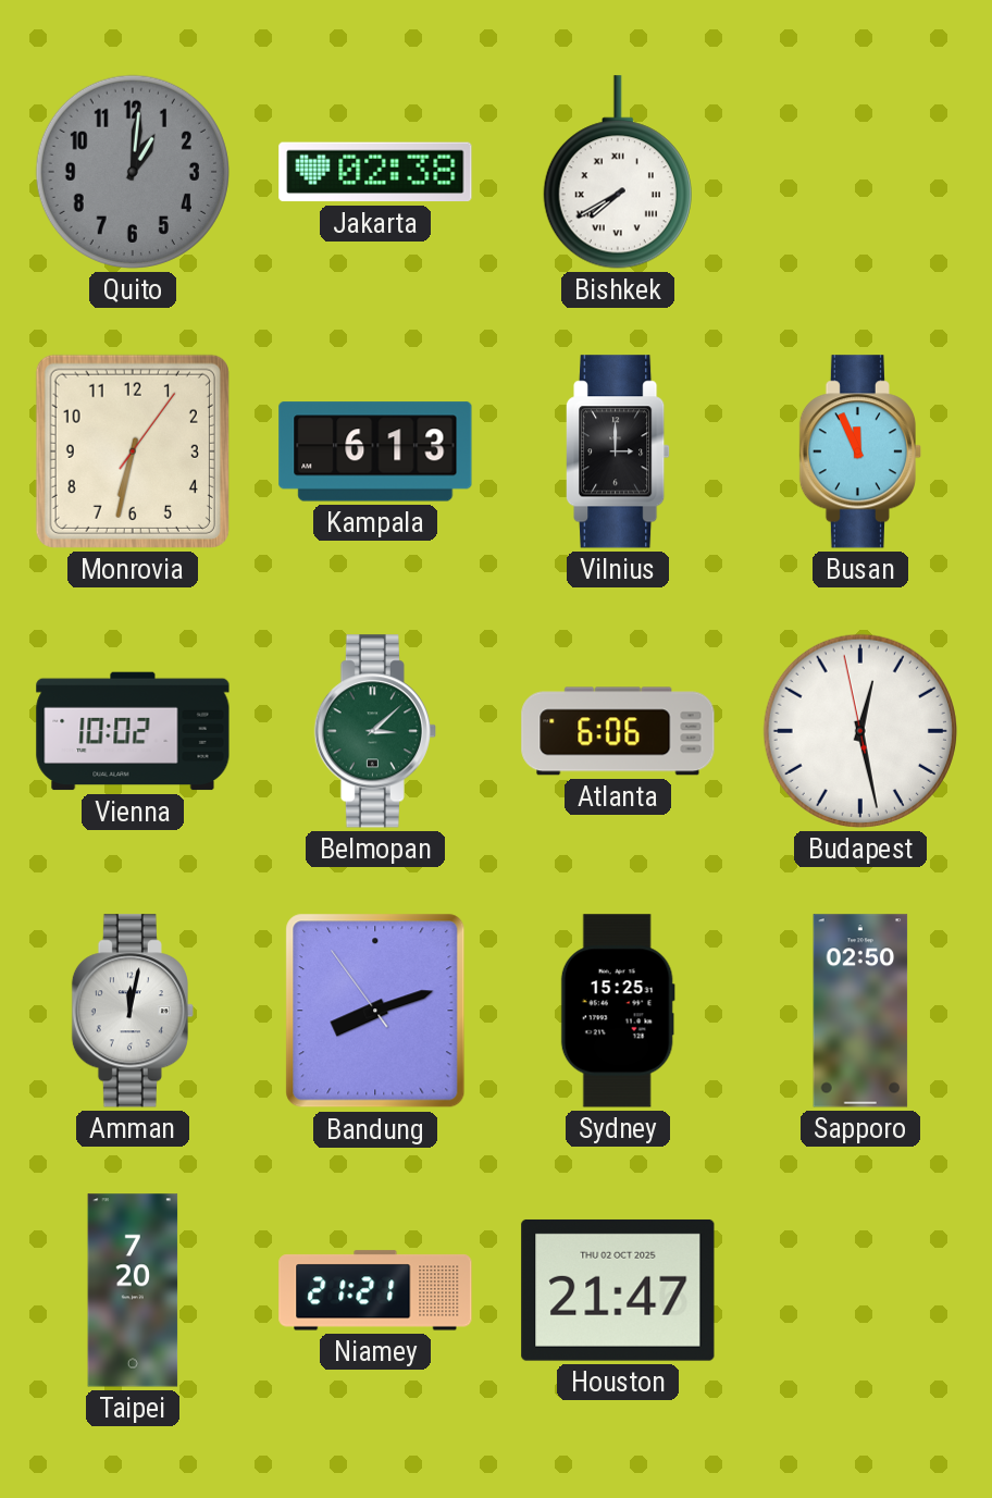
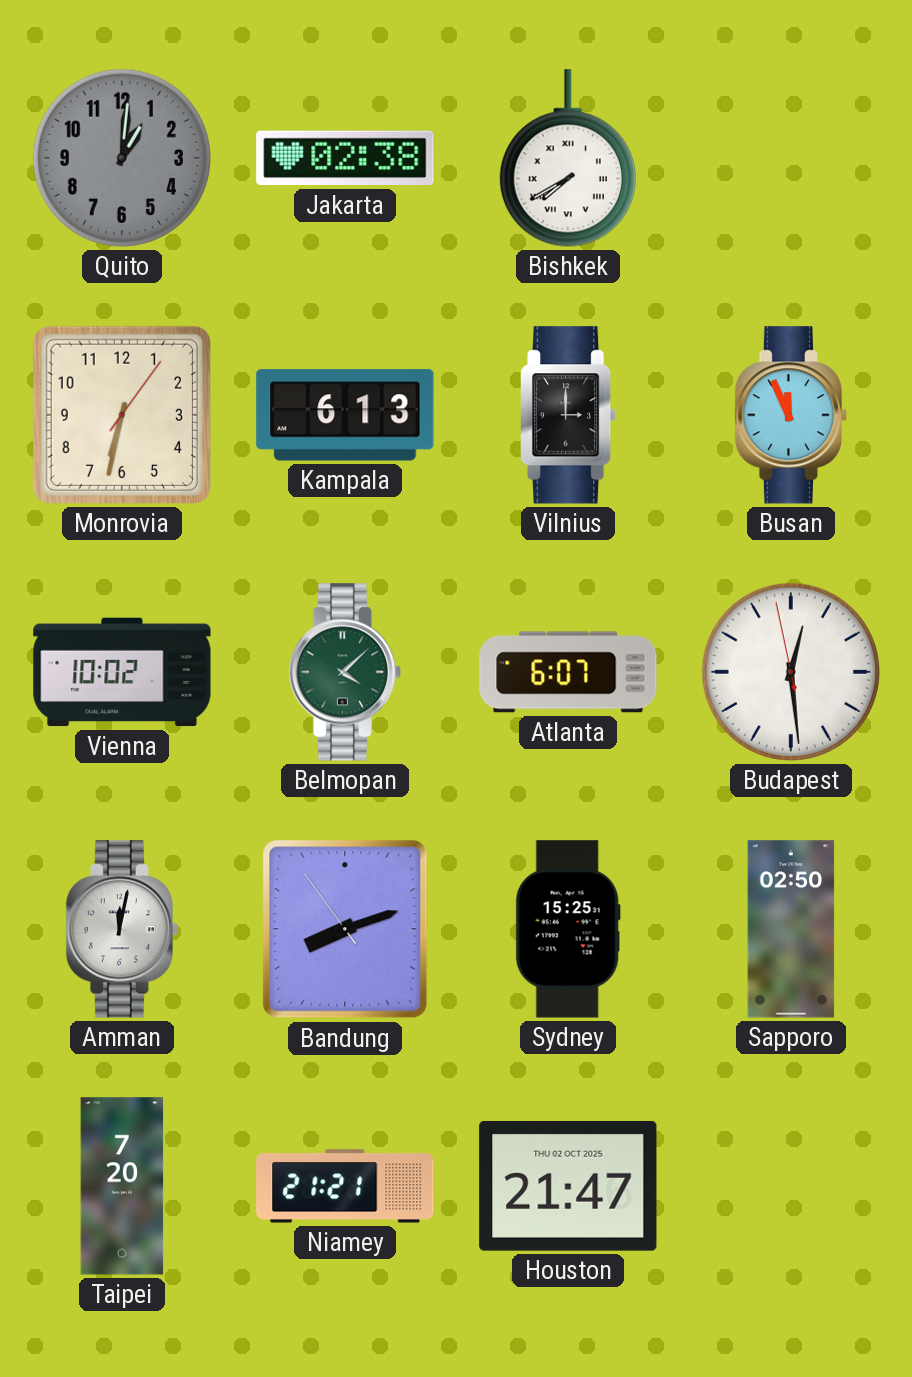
Belmopan: 3:08 -> 4:08
Atlanta: 6:06 -> 6:07
Budapest: 12:27 -> 12:28
